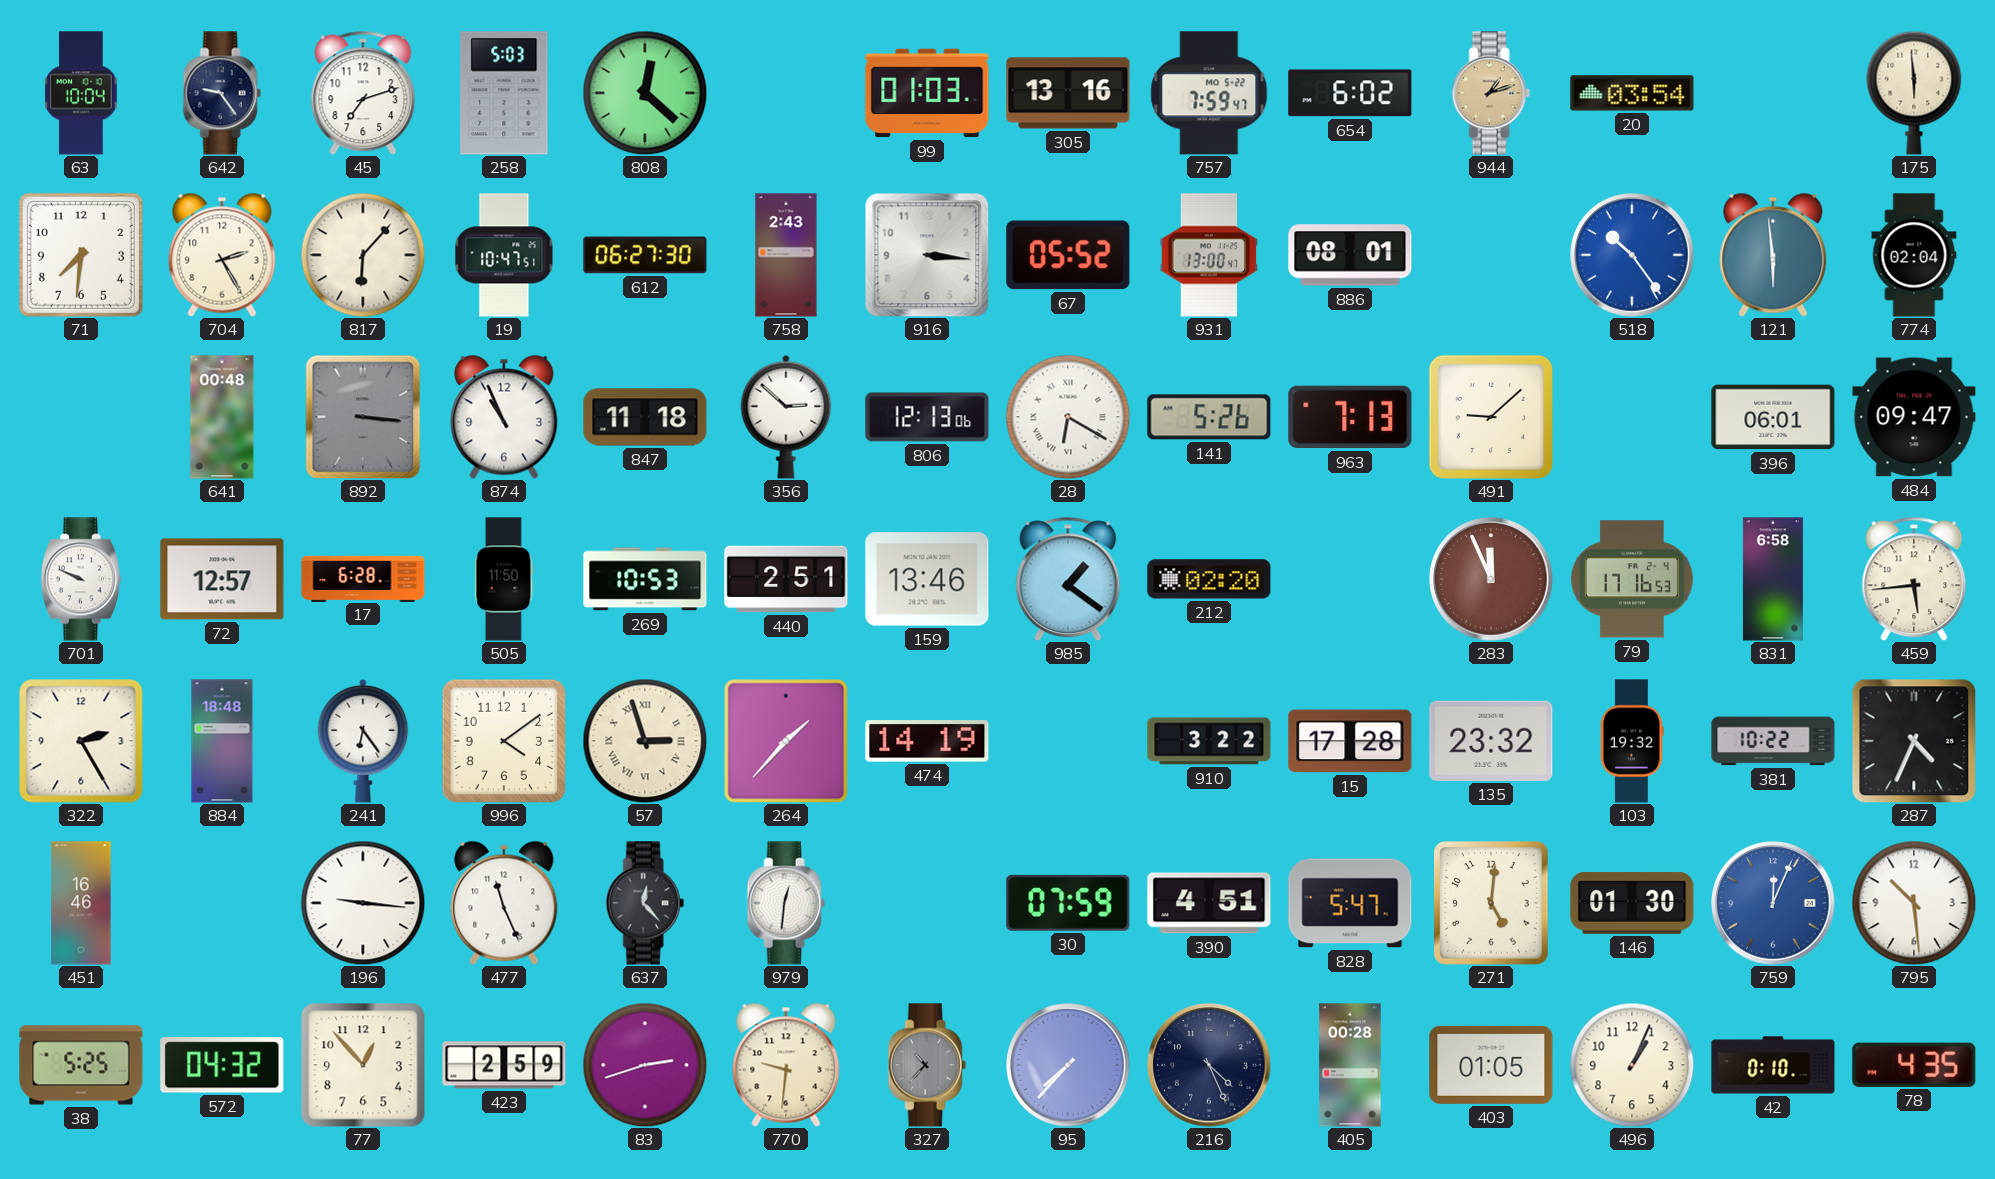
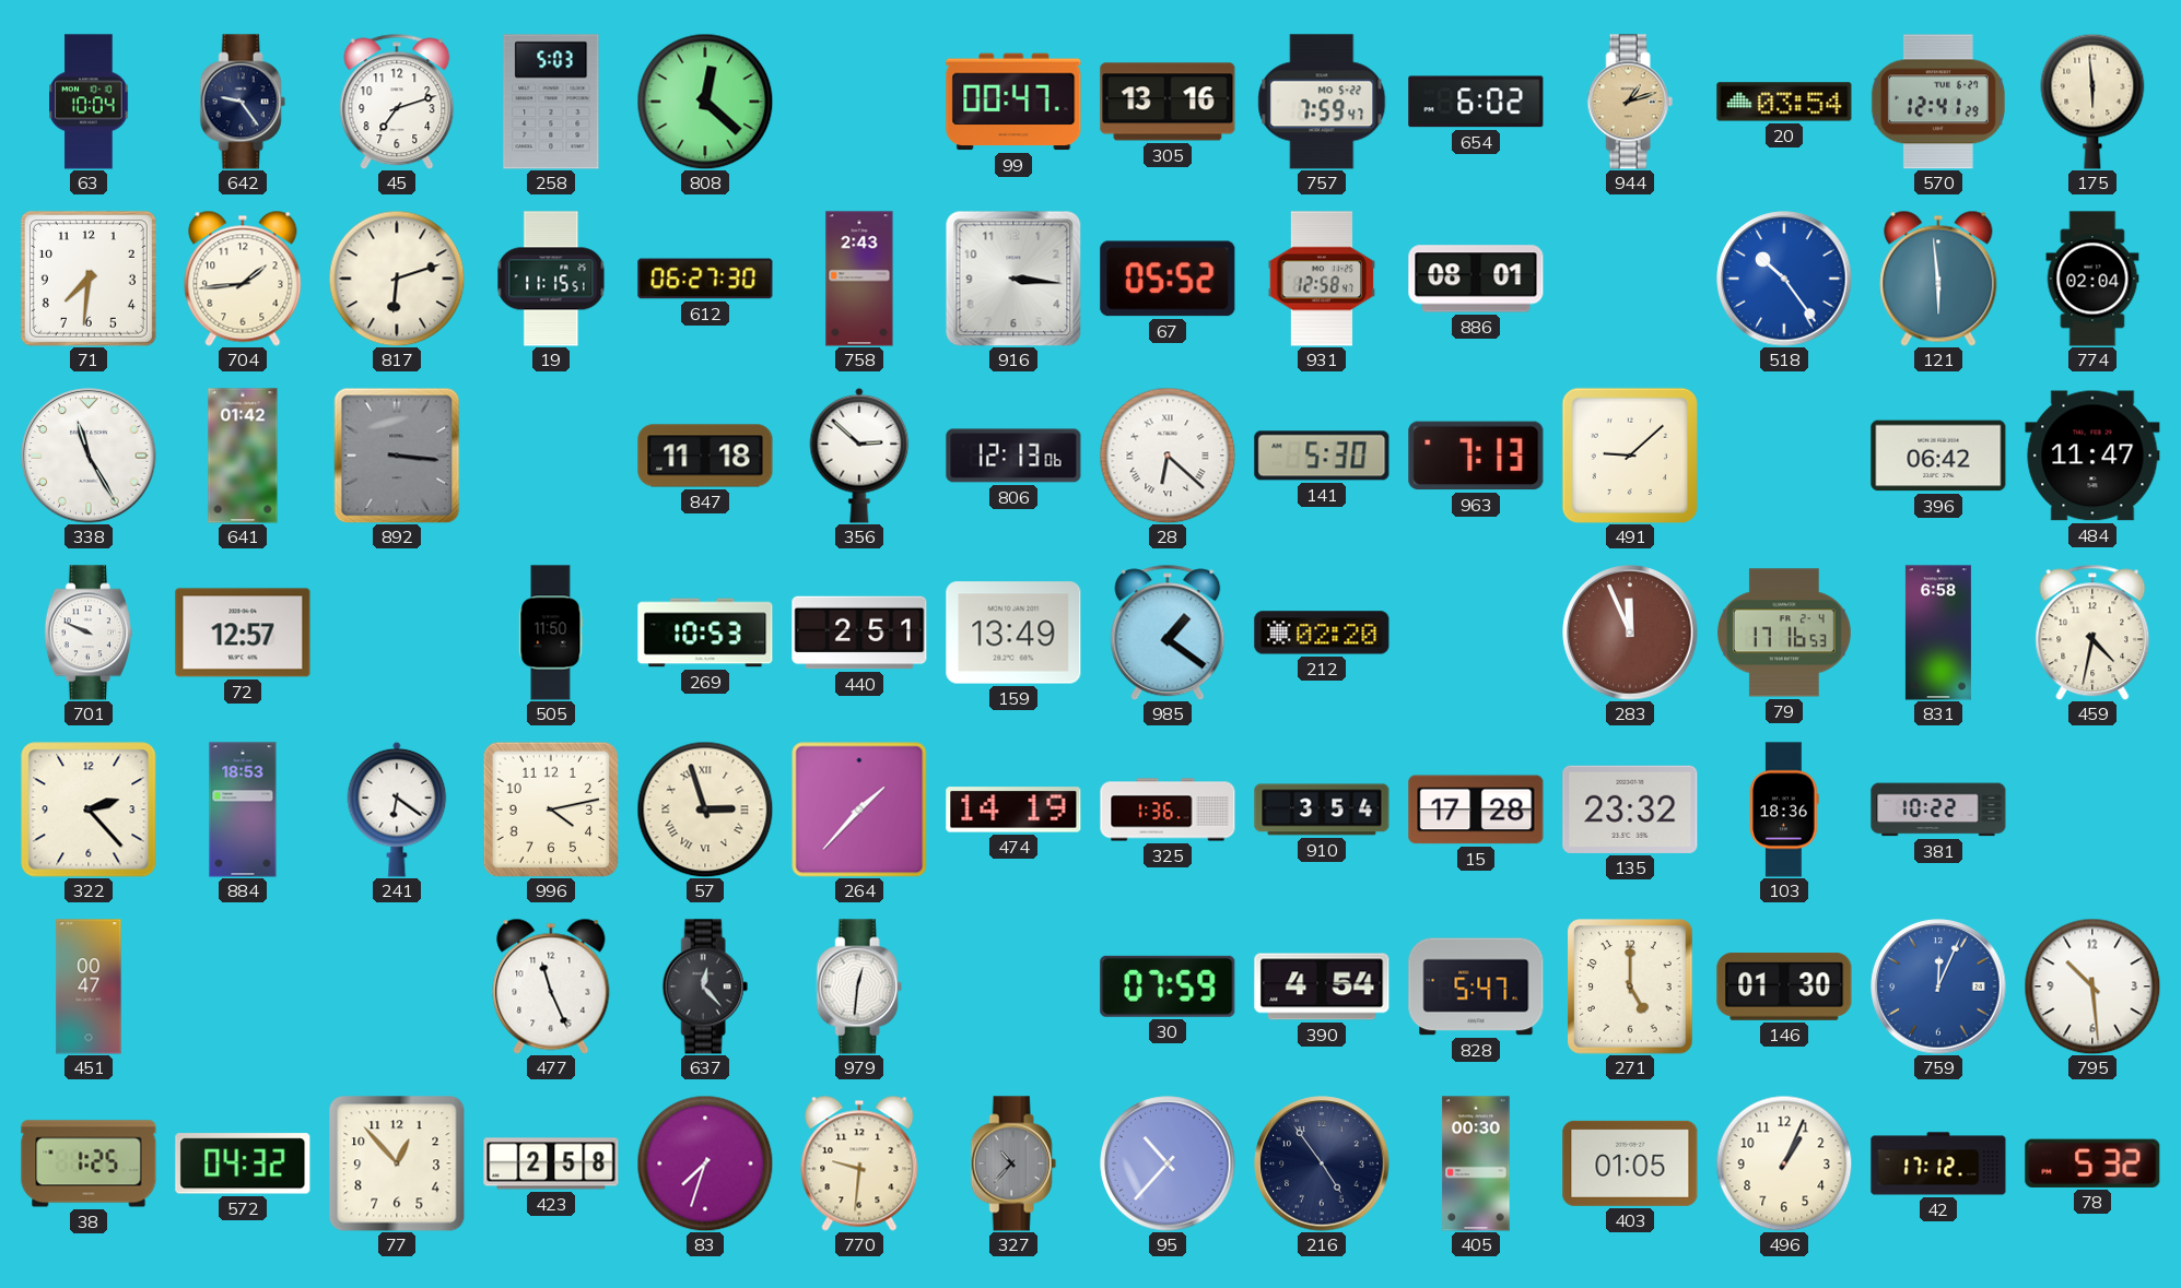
99: 01:03 -> 00:47
570: none -> 12:41
704: 2:25 -> 1:44
817: 6:07 -> 6:12
19: 10:47 -> 11:15
931: 13:00 -> 12:58
338: none -> 11:25
641: 00:48 -> 01:42
874: 10:56 -> none
28: 6:20 -> 6:22
141: 5:26 -> 5:30
396: 06:01 -> 06:42
484: 09:47 -> 11:47
17: 6:28 -> none
159: 13:46 -> 13:49
459: 5:44 -> 4:32
322: 2:25 -> 2:23
884: 18:48 -> 18:53
241: 6:24 -> 6:21
996: 4:09 -> 4:13
325: none -> 1:36
910: 3:22 -> 3:54
103: 19:32 -> 18:36
287: 4:34 -> none
451: 16:46 -> 00:47
196: 9:16 -> none
390: 4:51 -> 4:54
271: 5:01 -> 5:00
38: 5:25 -> 1:25
423: 2:59 -> 2:58
83: 2:42 -> 7:33
95: 7:37 -> 10:37
216: 4:26 -> 4:54
405: 00:28 -> 00:30
42: 0:10 -> 17:12
78: 4:35 -> 5:32
